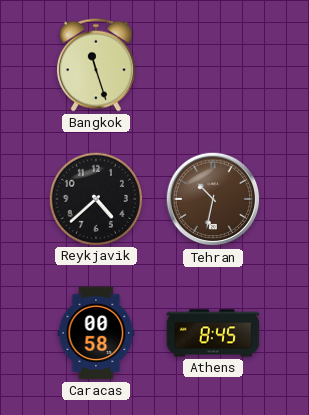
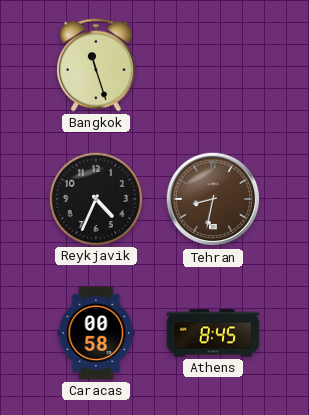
Reykjavik: 4:38 -> 4:34
Tehran: 10:32 -> 8:32
